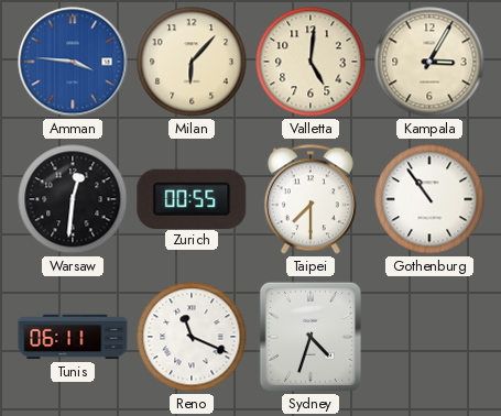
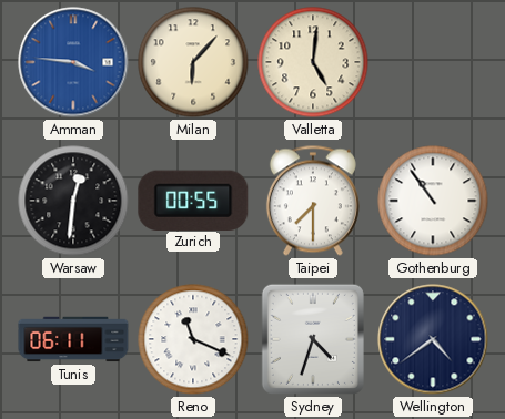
Kampala: 3:05 -> none
Wellington: none -> 4:39
